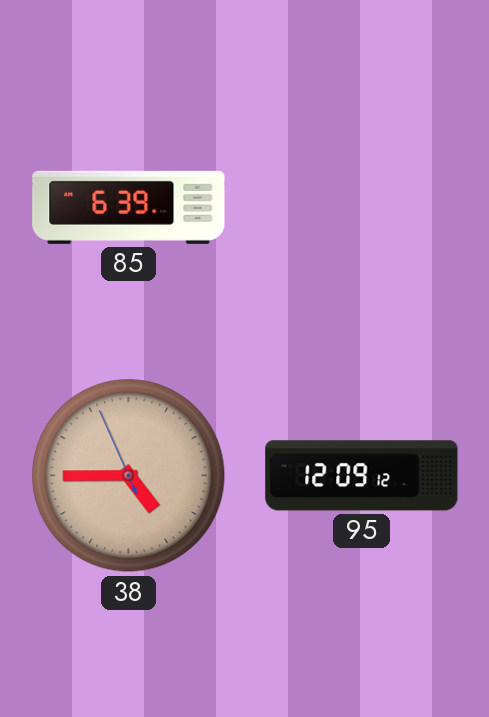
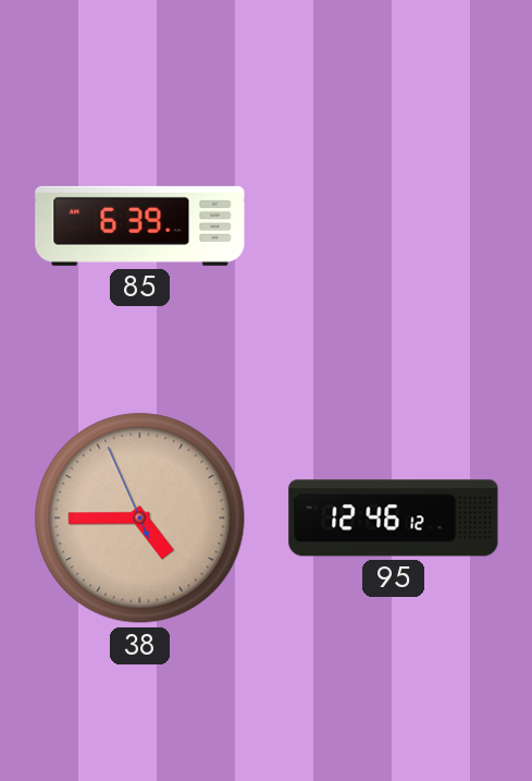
95: 12:09 -> 12:46
